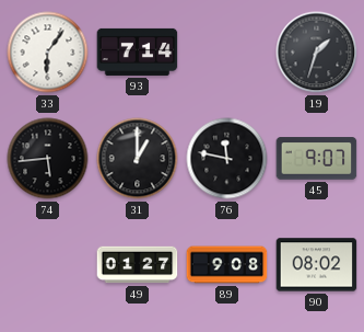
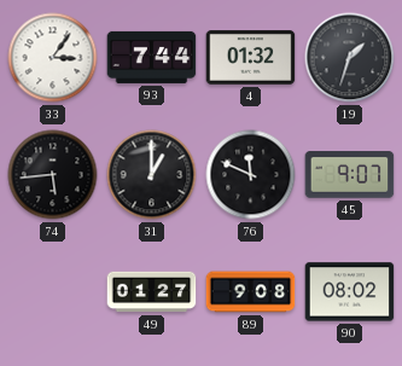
33: 6:06 -> 3:06
93: 7:14 -> 7:44
4: none -> 01:32
76: 11:47 -> 11:49
